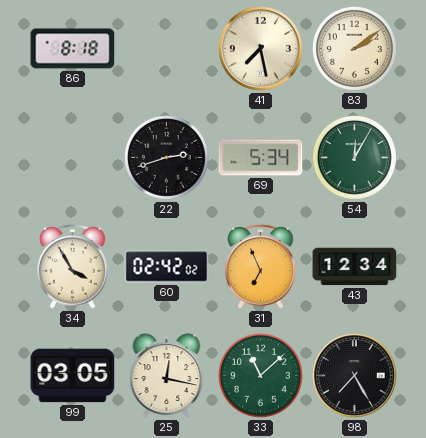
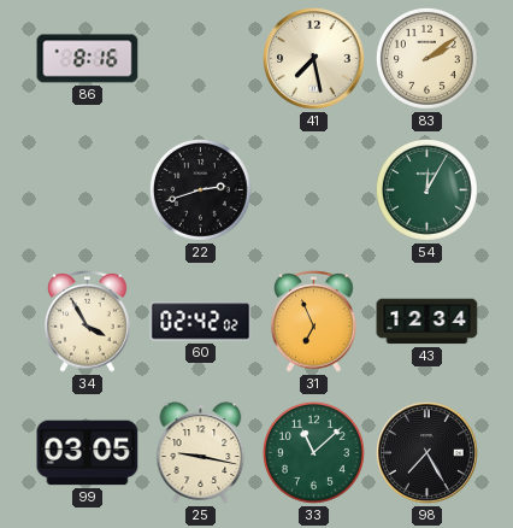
86: 8:18 -> 8:16
69: 5:34 -> none
25: 12:17 -> 9:17
